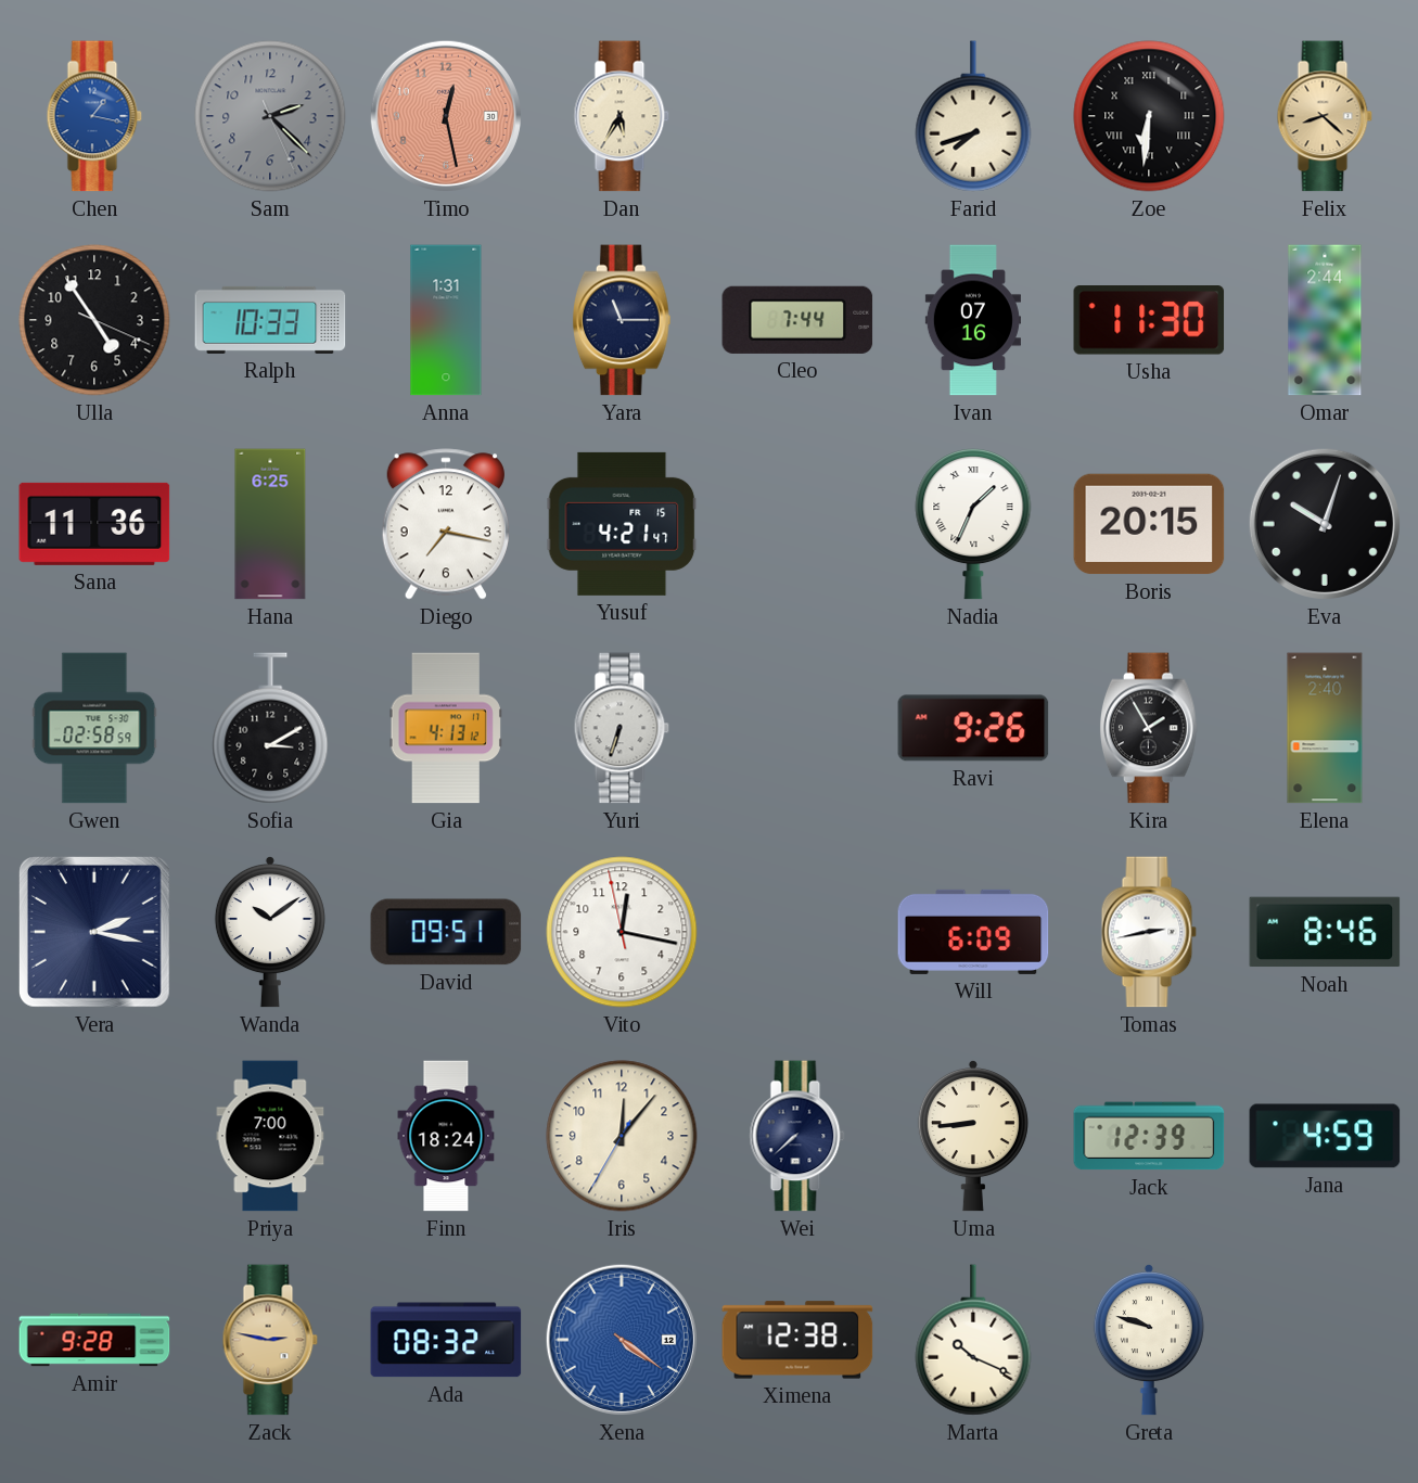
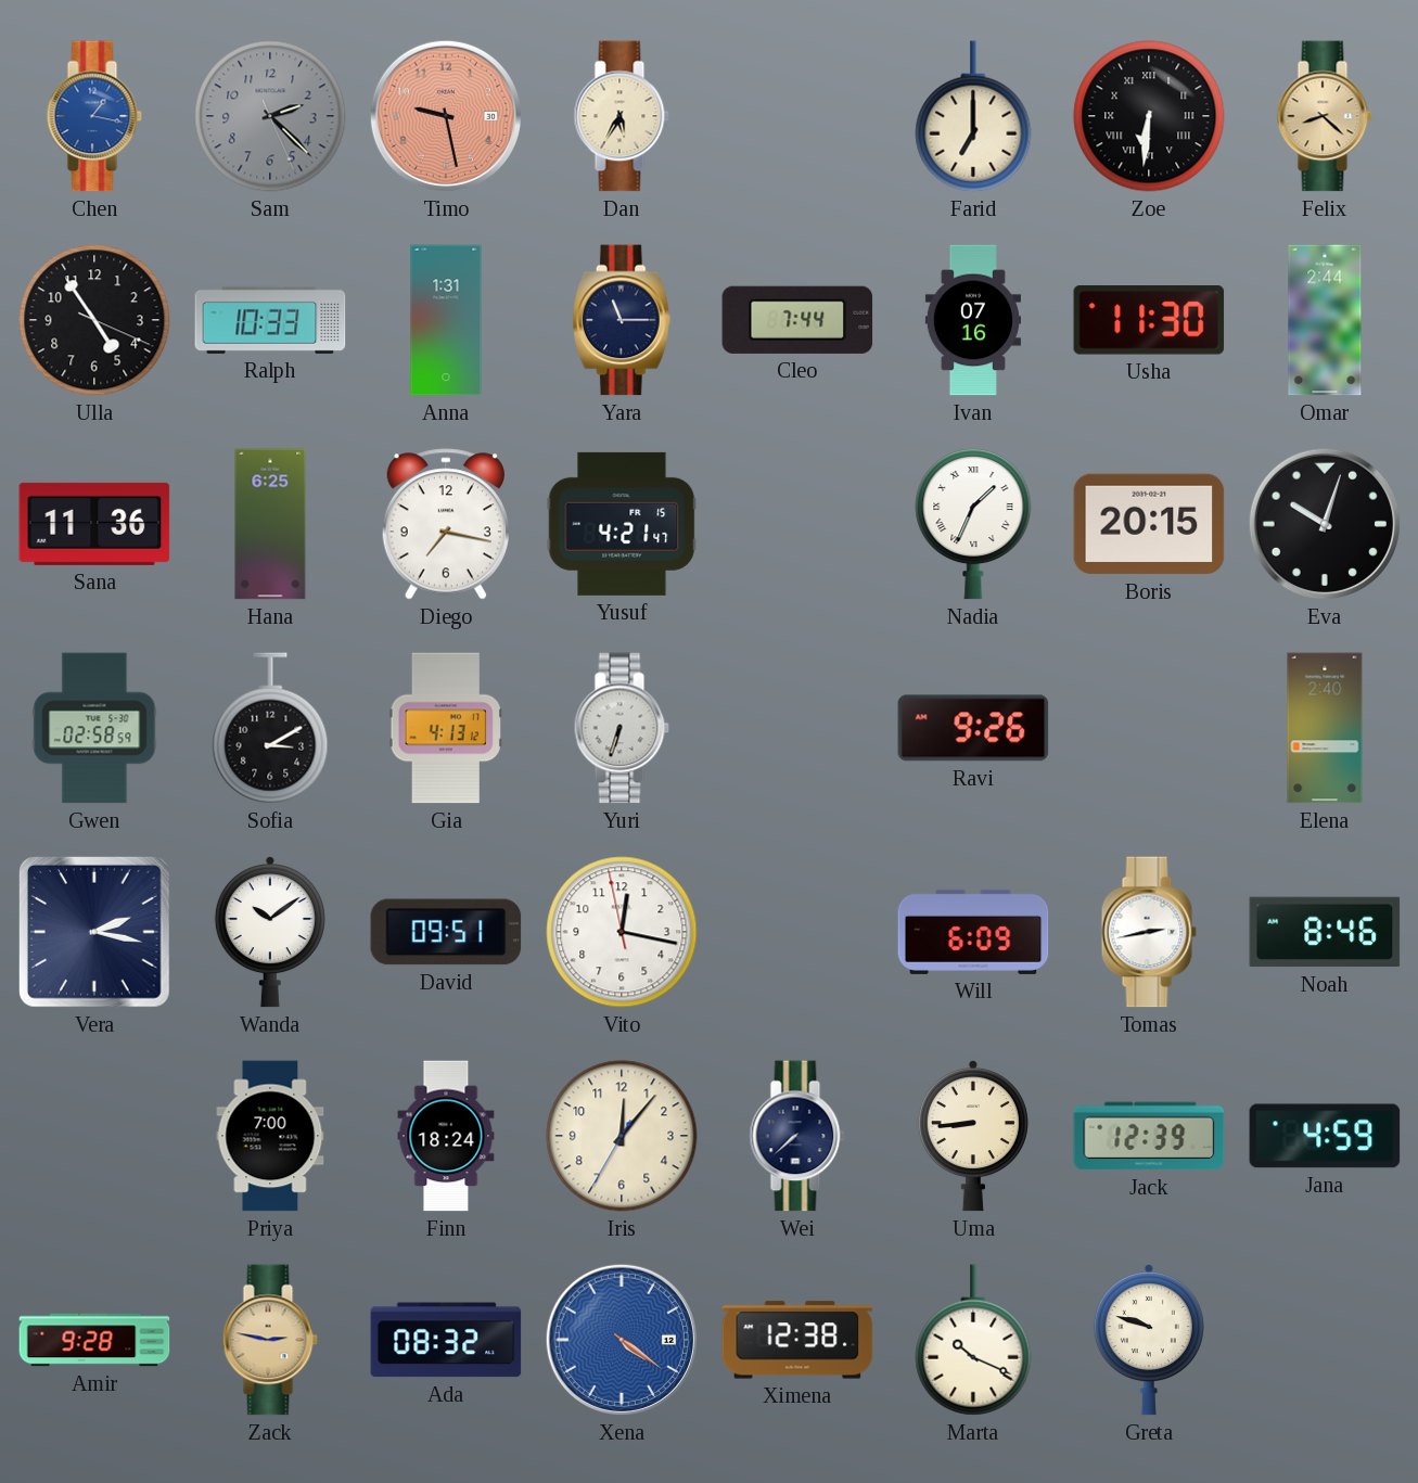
Timo: 12:28 -> 9:28
Farid: 7:42 -> 7:00
Kira: 1:55 -> none
